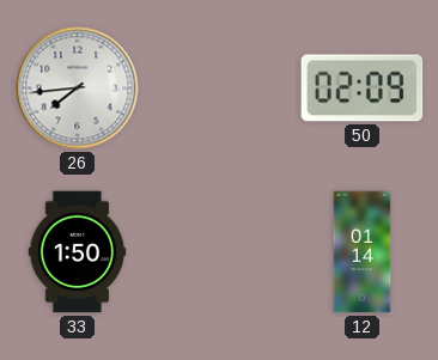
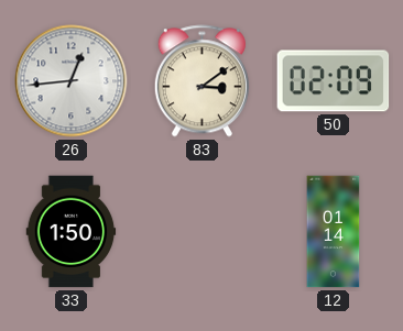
26: 7:44 -> 12:44
83: none -> 3:09
